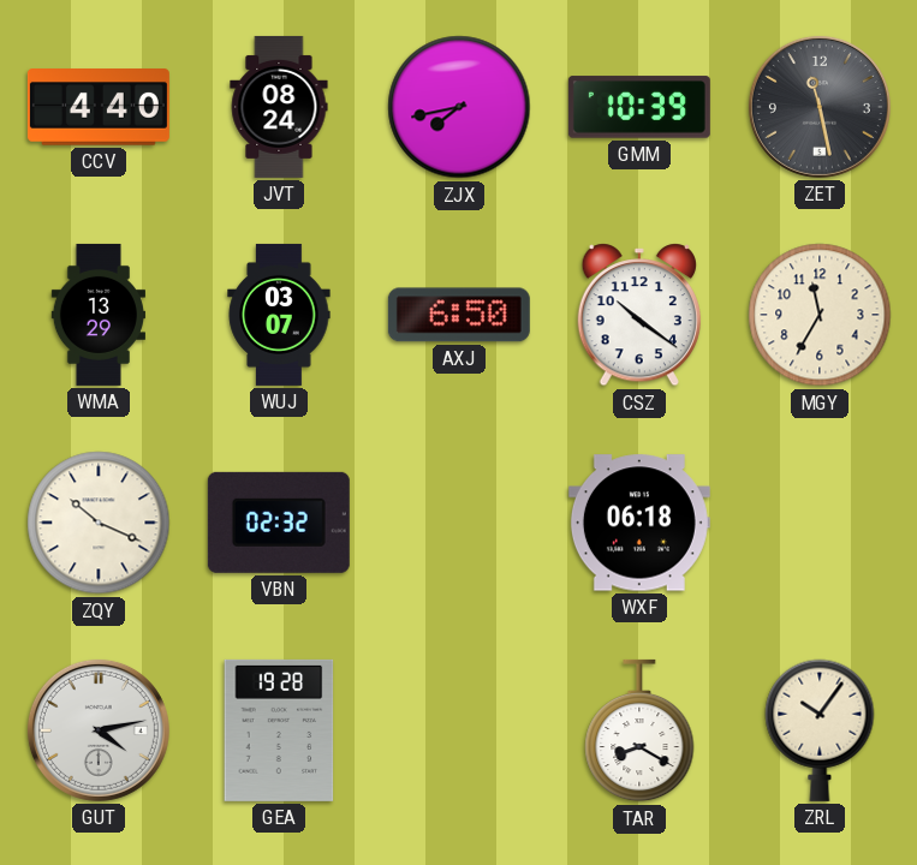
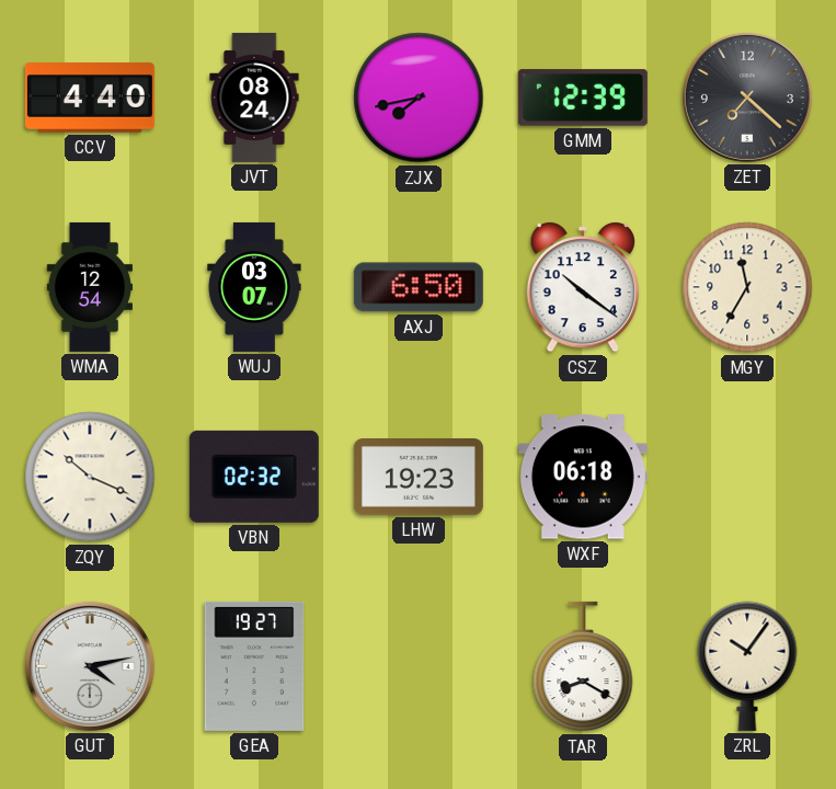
GMM: 10:39 -> 12:39
ZET: 11:28 -> 7:22
WMA: 13:29 -> 12:54
LHW: none -> 19:23
GEA: 19:28 -> 19:27
